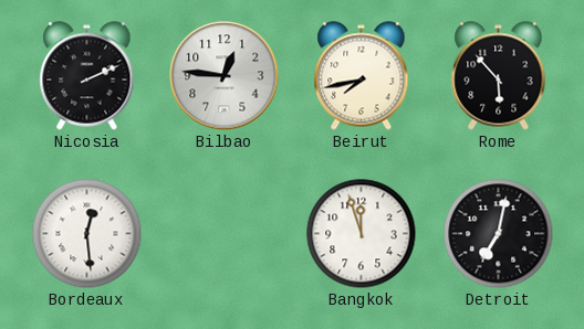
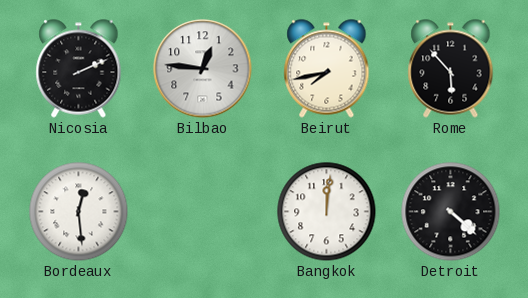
Bangkok: 11:57 -> 12:01
Detroit: 7:02 -> 4:22
